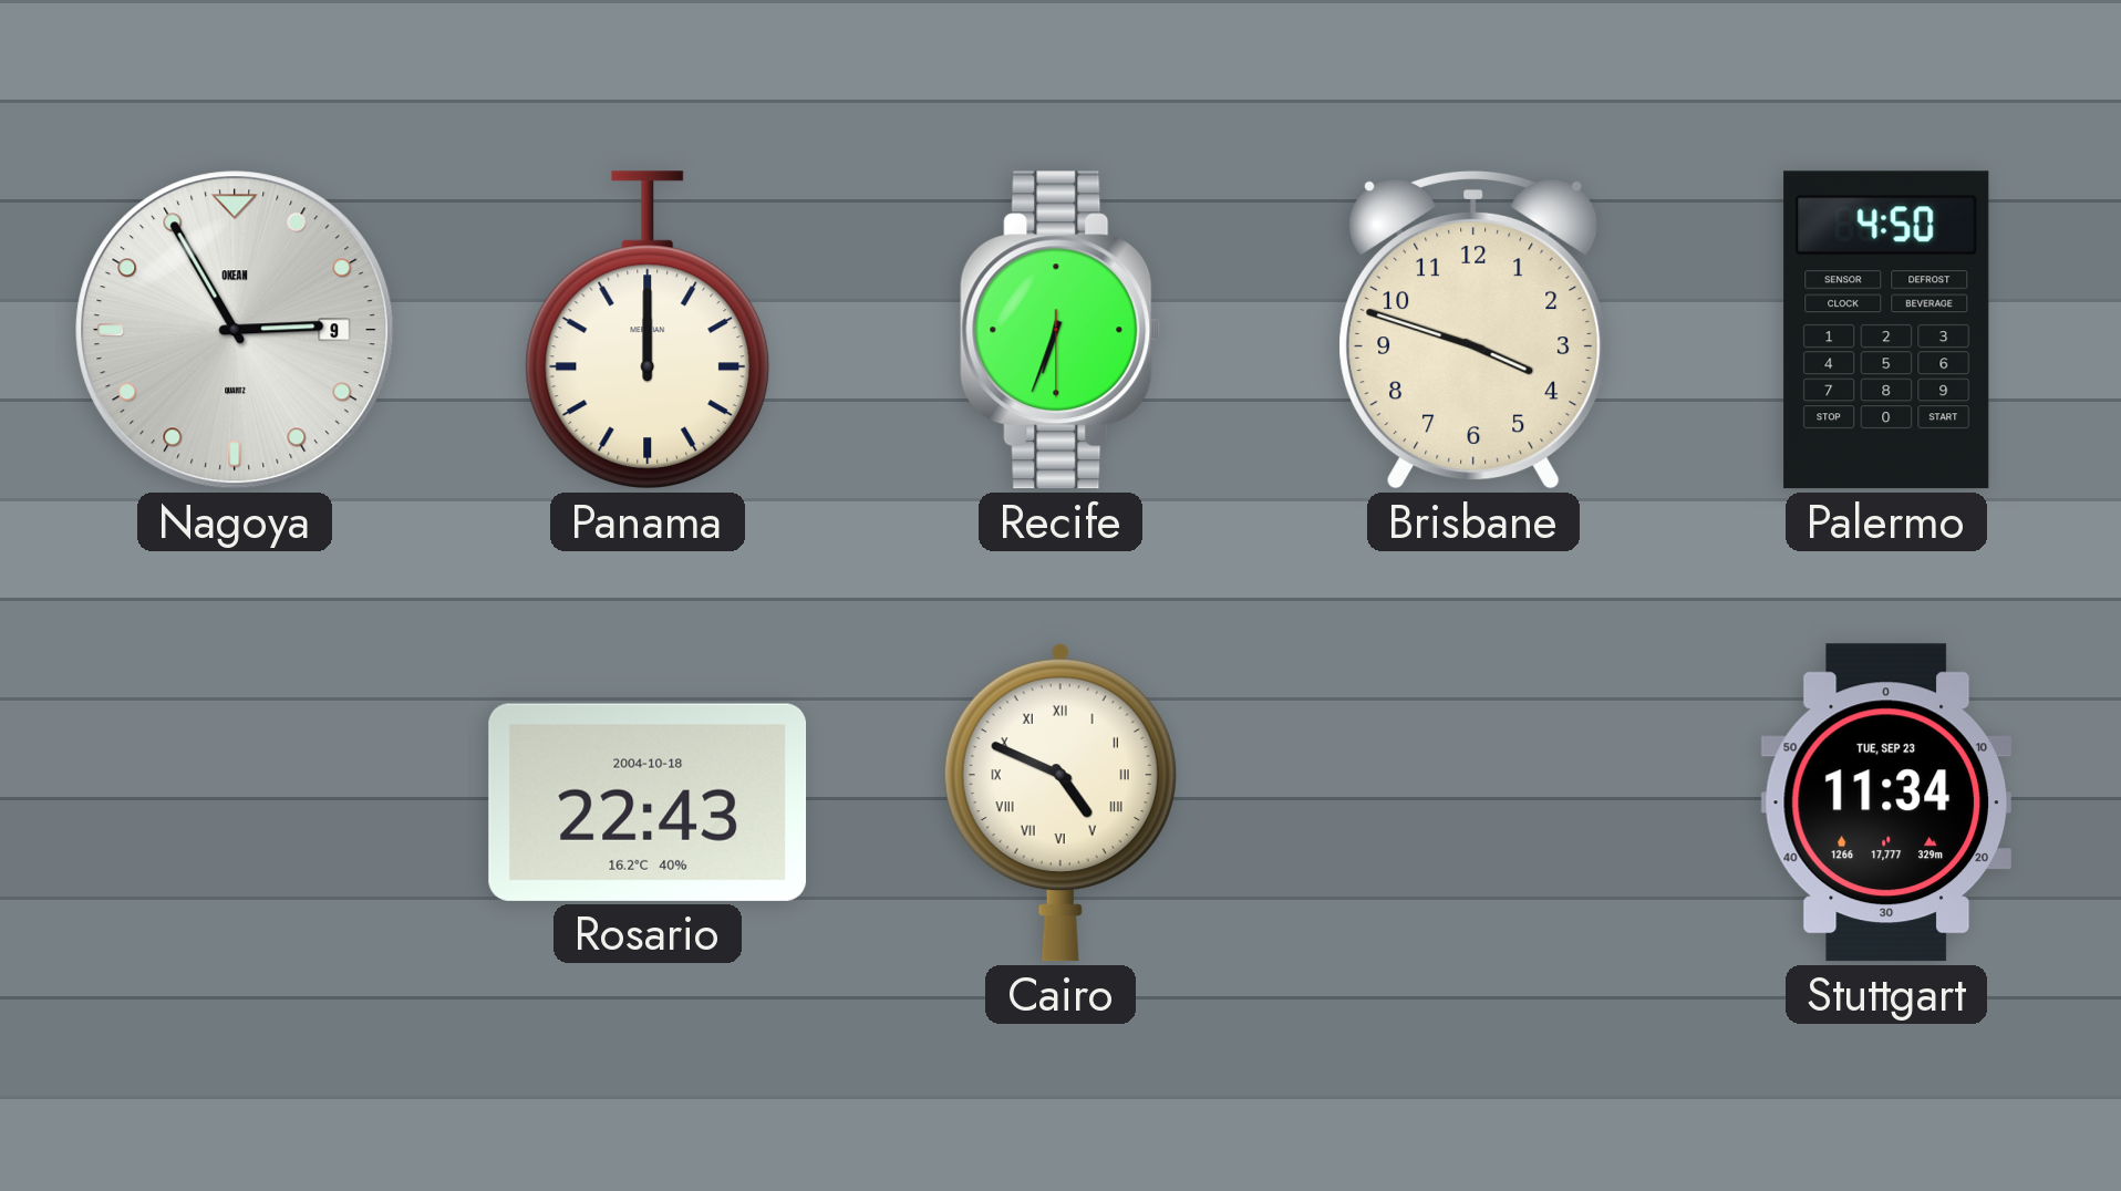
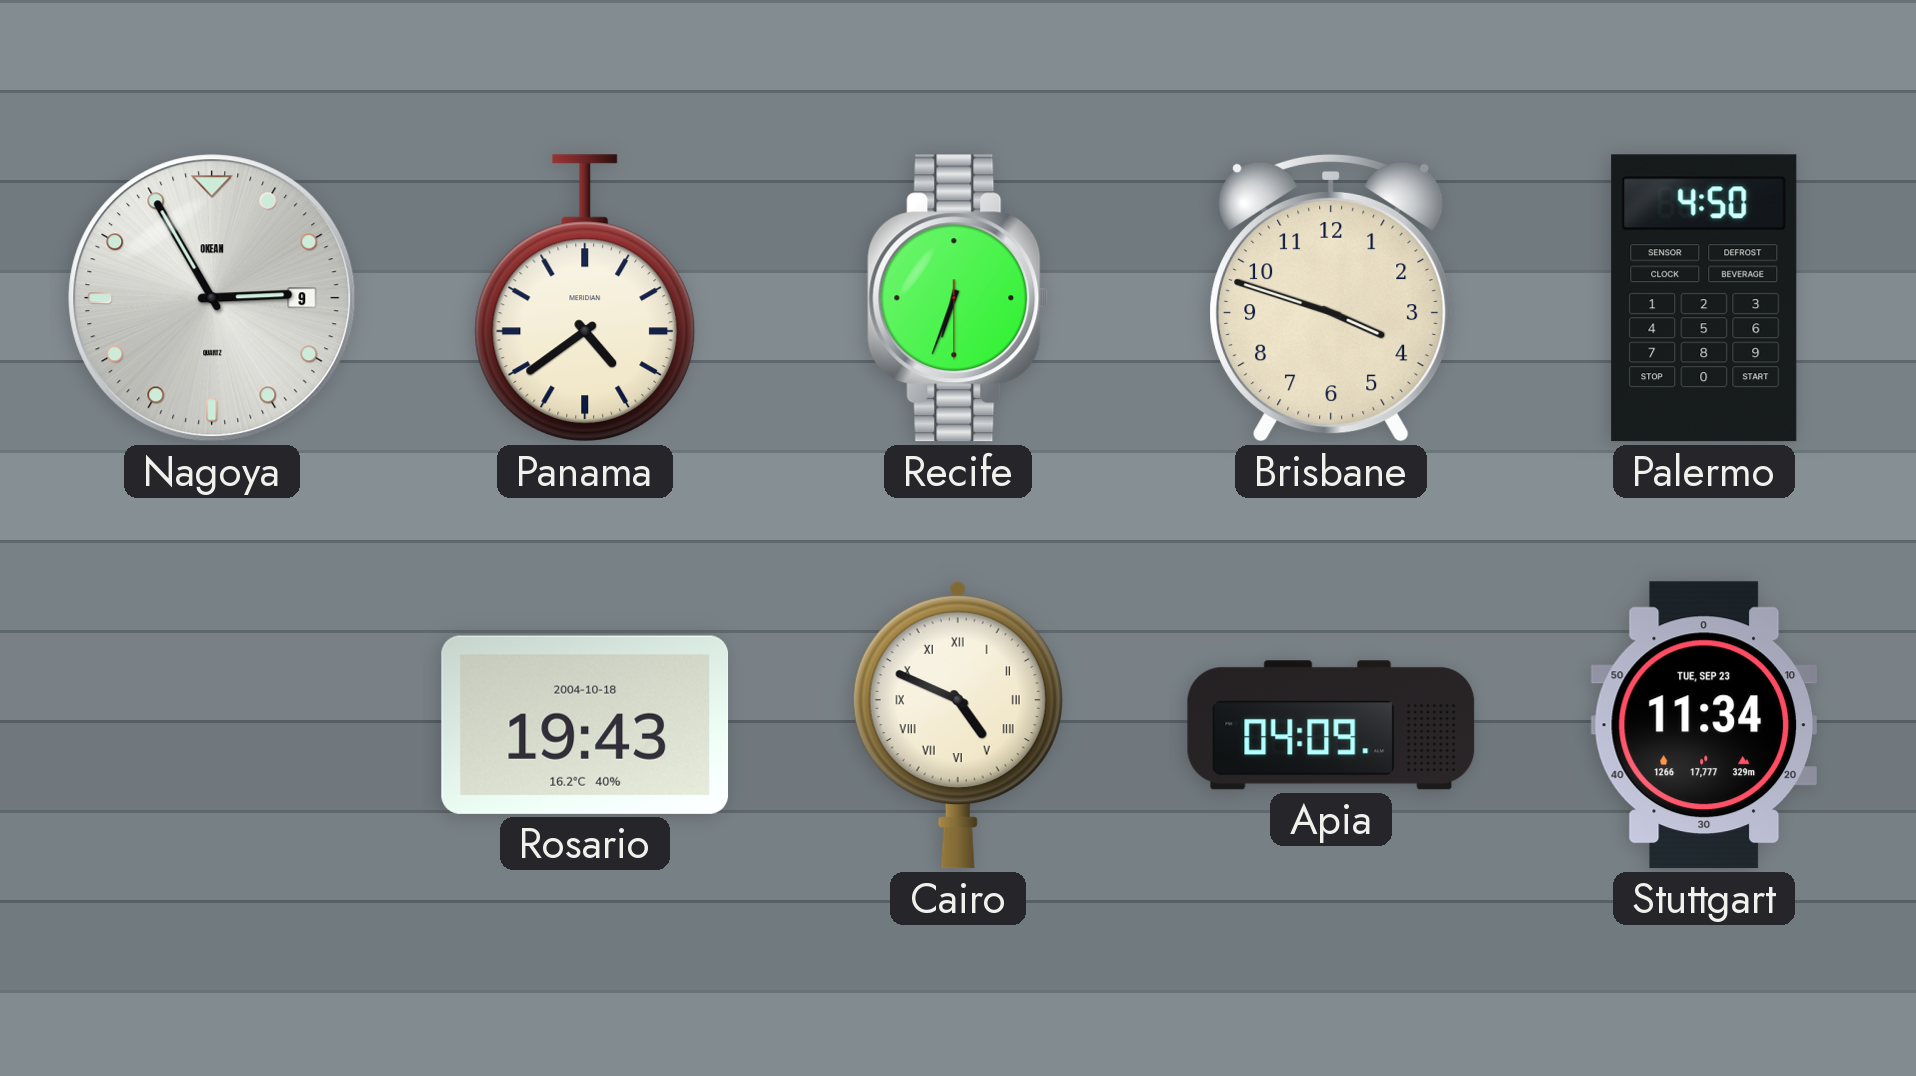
Panama: 12:00 -> 4:39
Rosario: 22:43 -> 19:43
Apia: none -> 04:09
